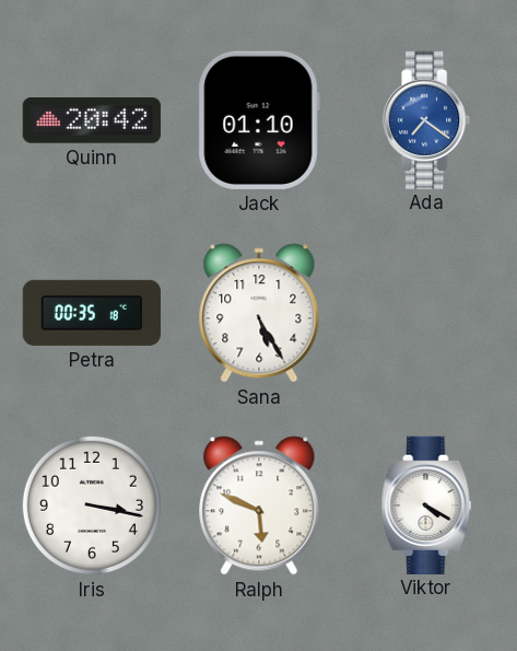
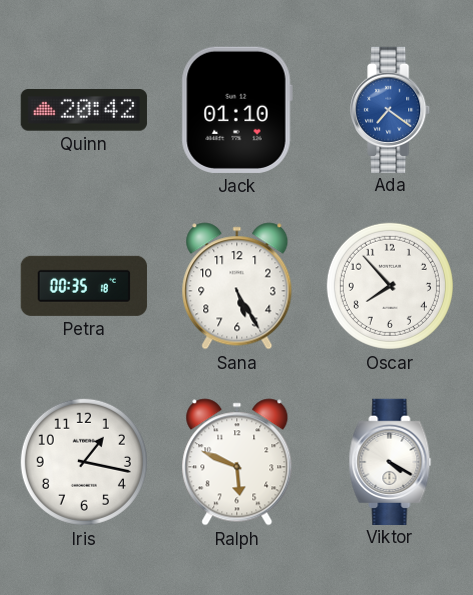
Oscar: none -> 7:53
Iris: 3:17 -> 1:17
